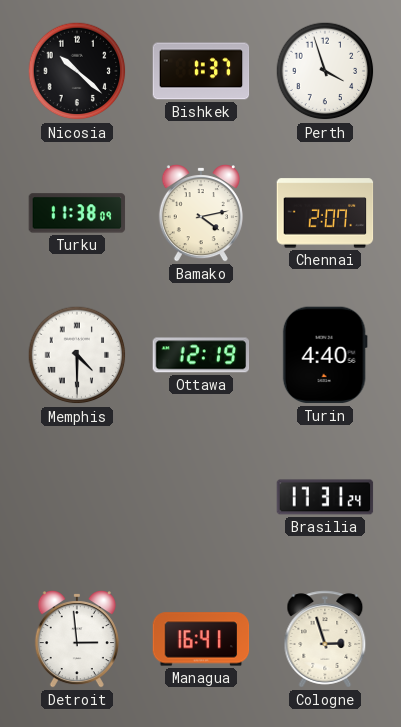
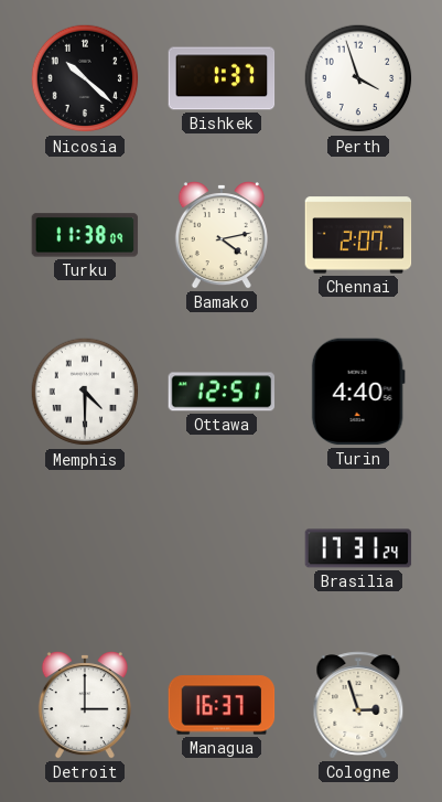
Ottawa: 12:19 -> 12:51
Detroit: 2:59 -> 3:00
Managua: 16:41 -> 16:37
